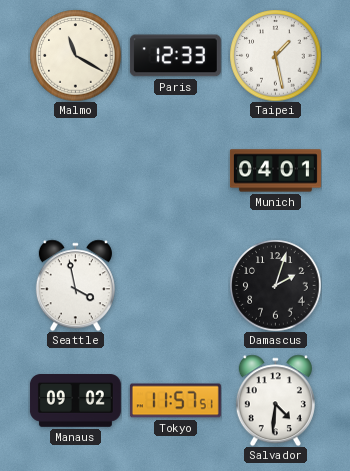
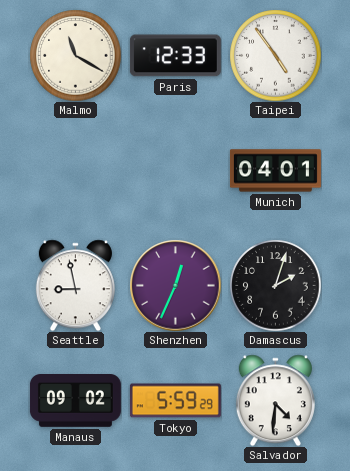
Taipei: 1:28 -> 4:54
Seattle: 3:58 -> 8:58
Shenzhen: none -> 12:34
Tokyo: 11:57 -> 5:59
